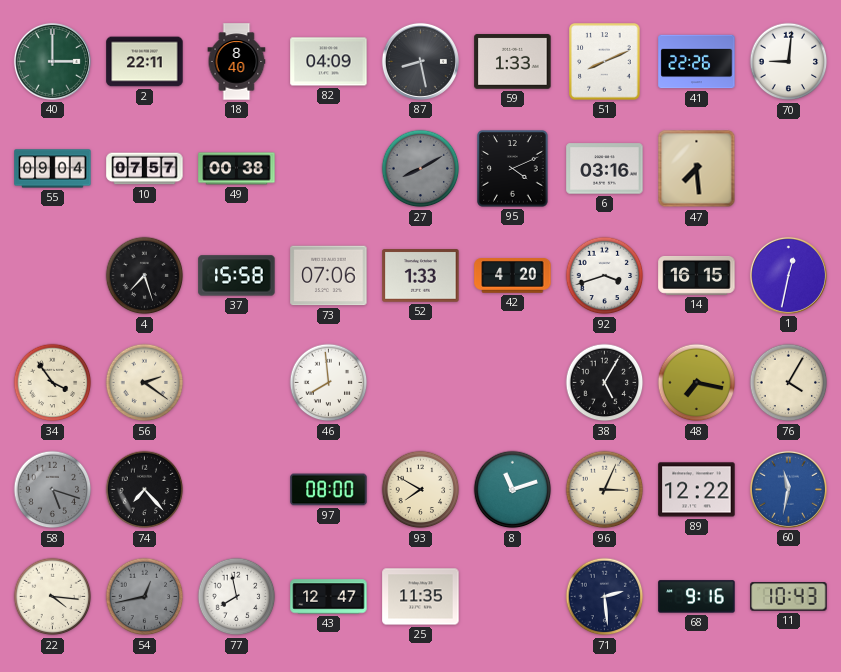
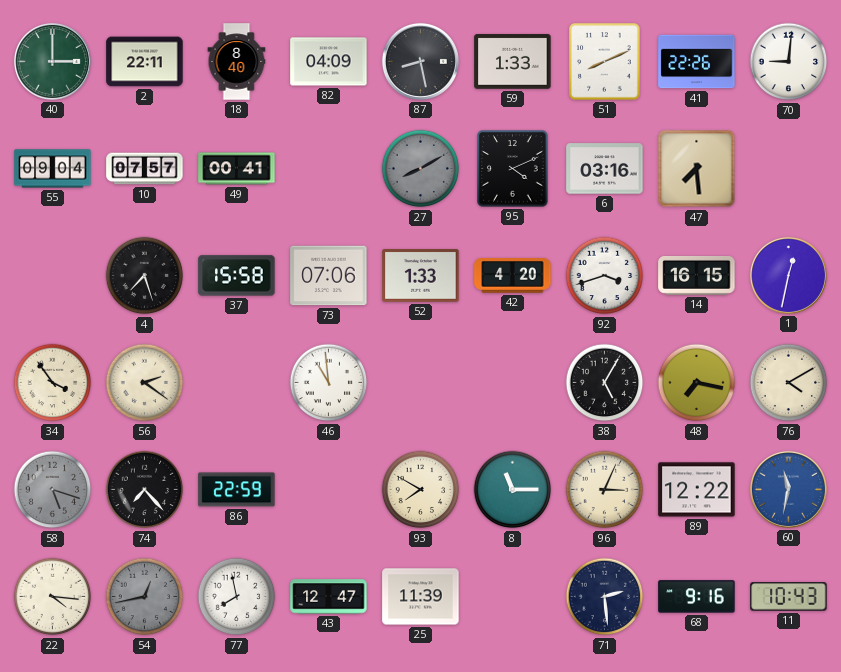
49: 00:38 -> 00:41
46: 7:59 -> 10:59
76: 4:05 -> 4:10
86: none -> 22:59
97: 08:00 -> none
8: 11:12 -> 11:15
25: 11:35 -> 11:39
